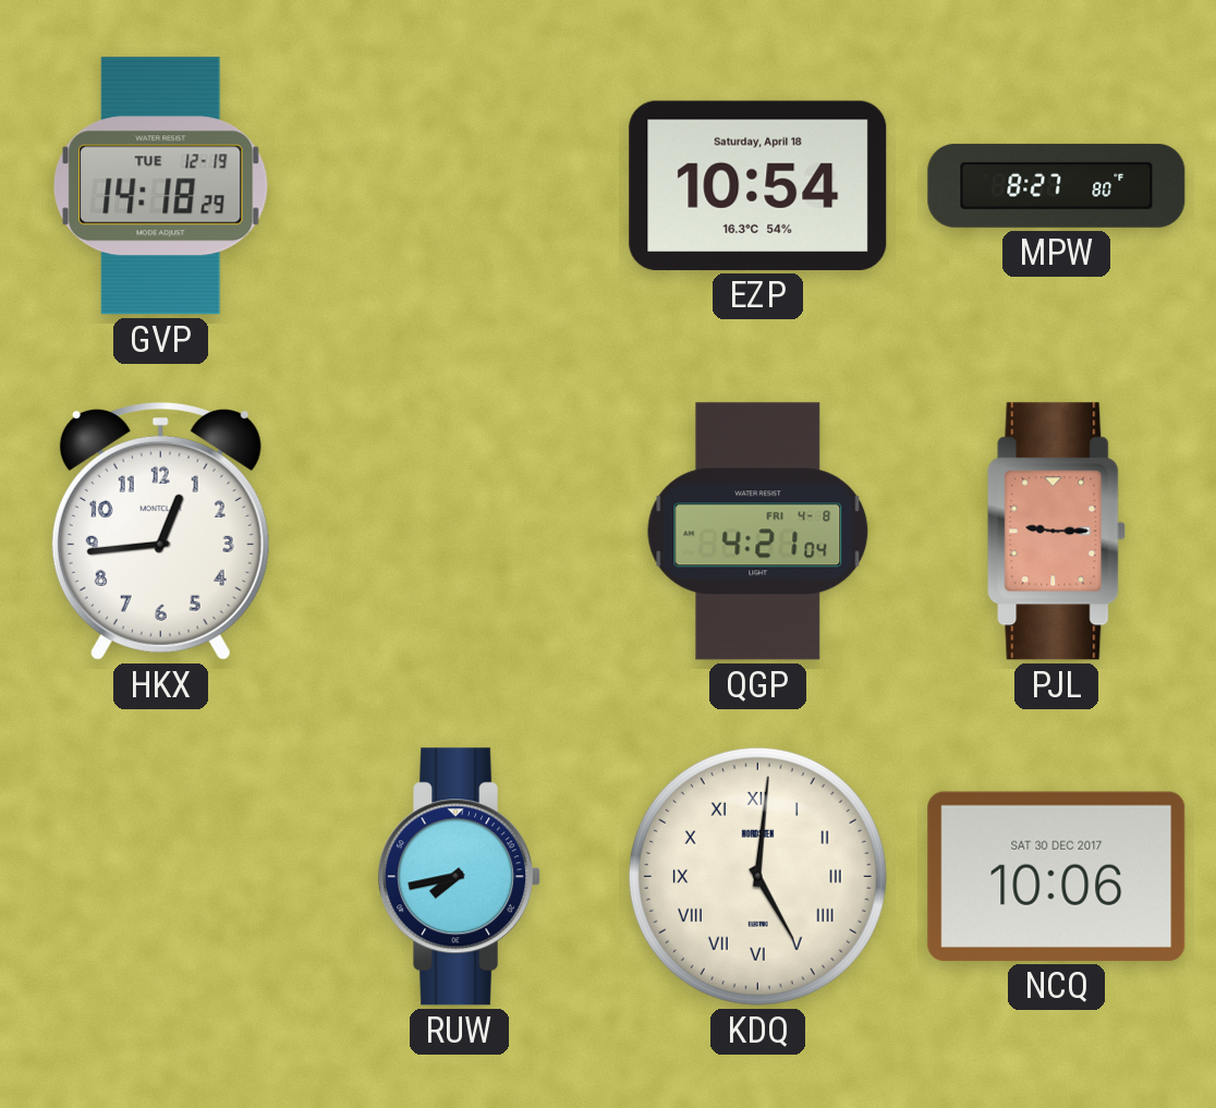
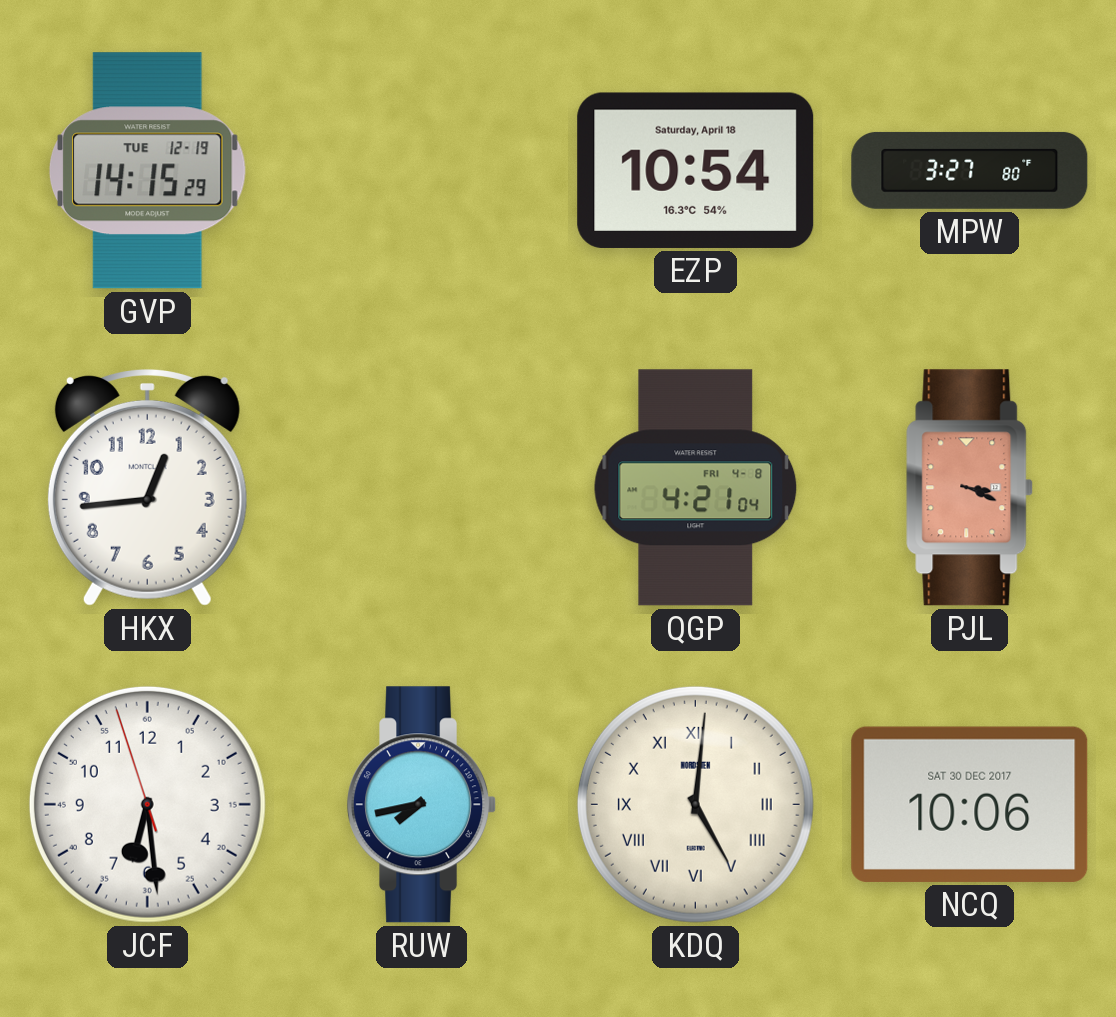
GVP: 14:18 -> 14:15
MPW: 8:27 -> 3:27
PJL: 9:15 -> 3:19
JCF: none -> 6:28
